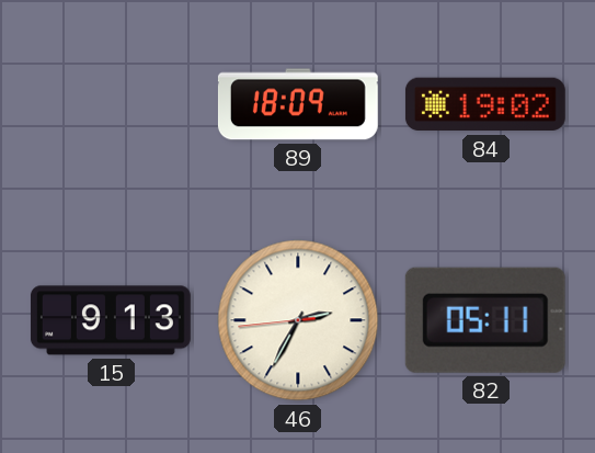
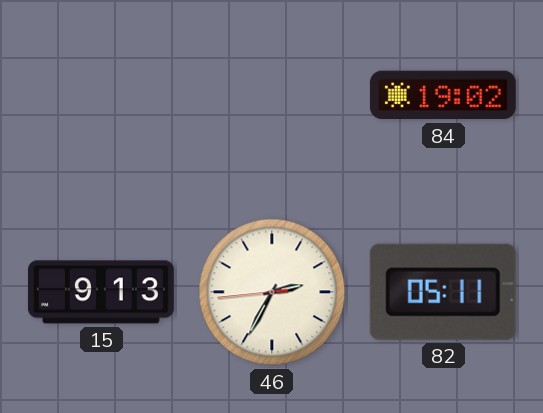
89: 18:09 -> none
